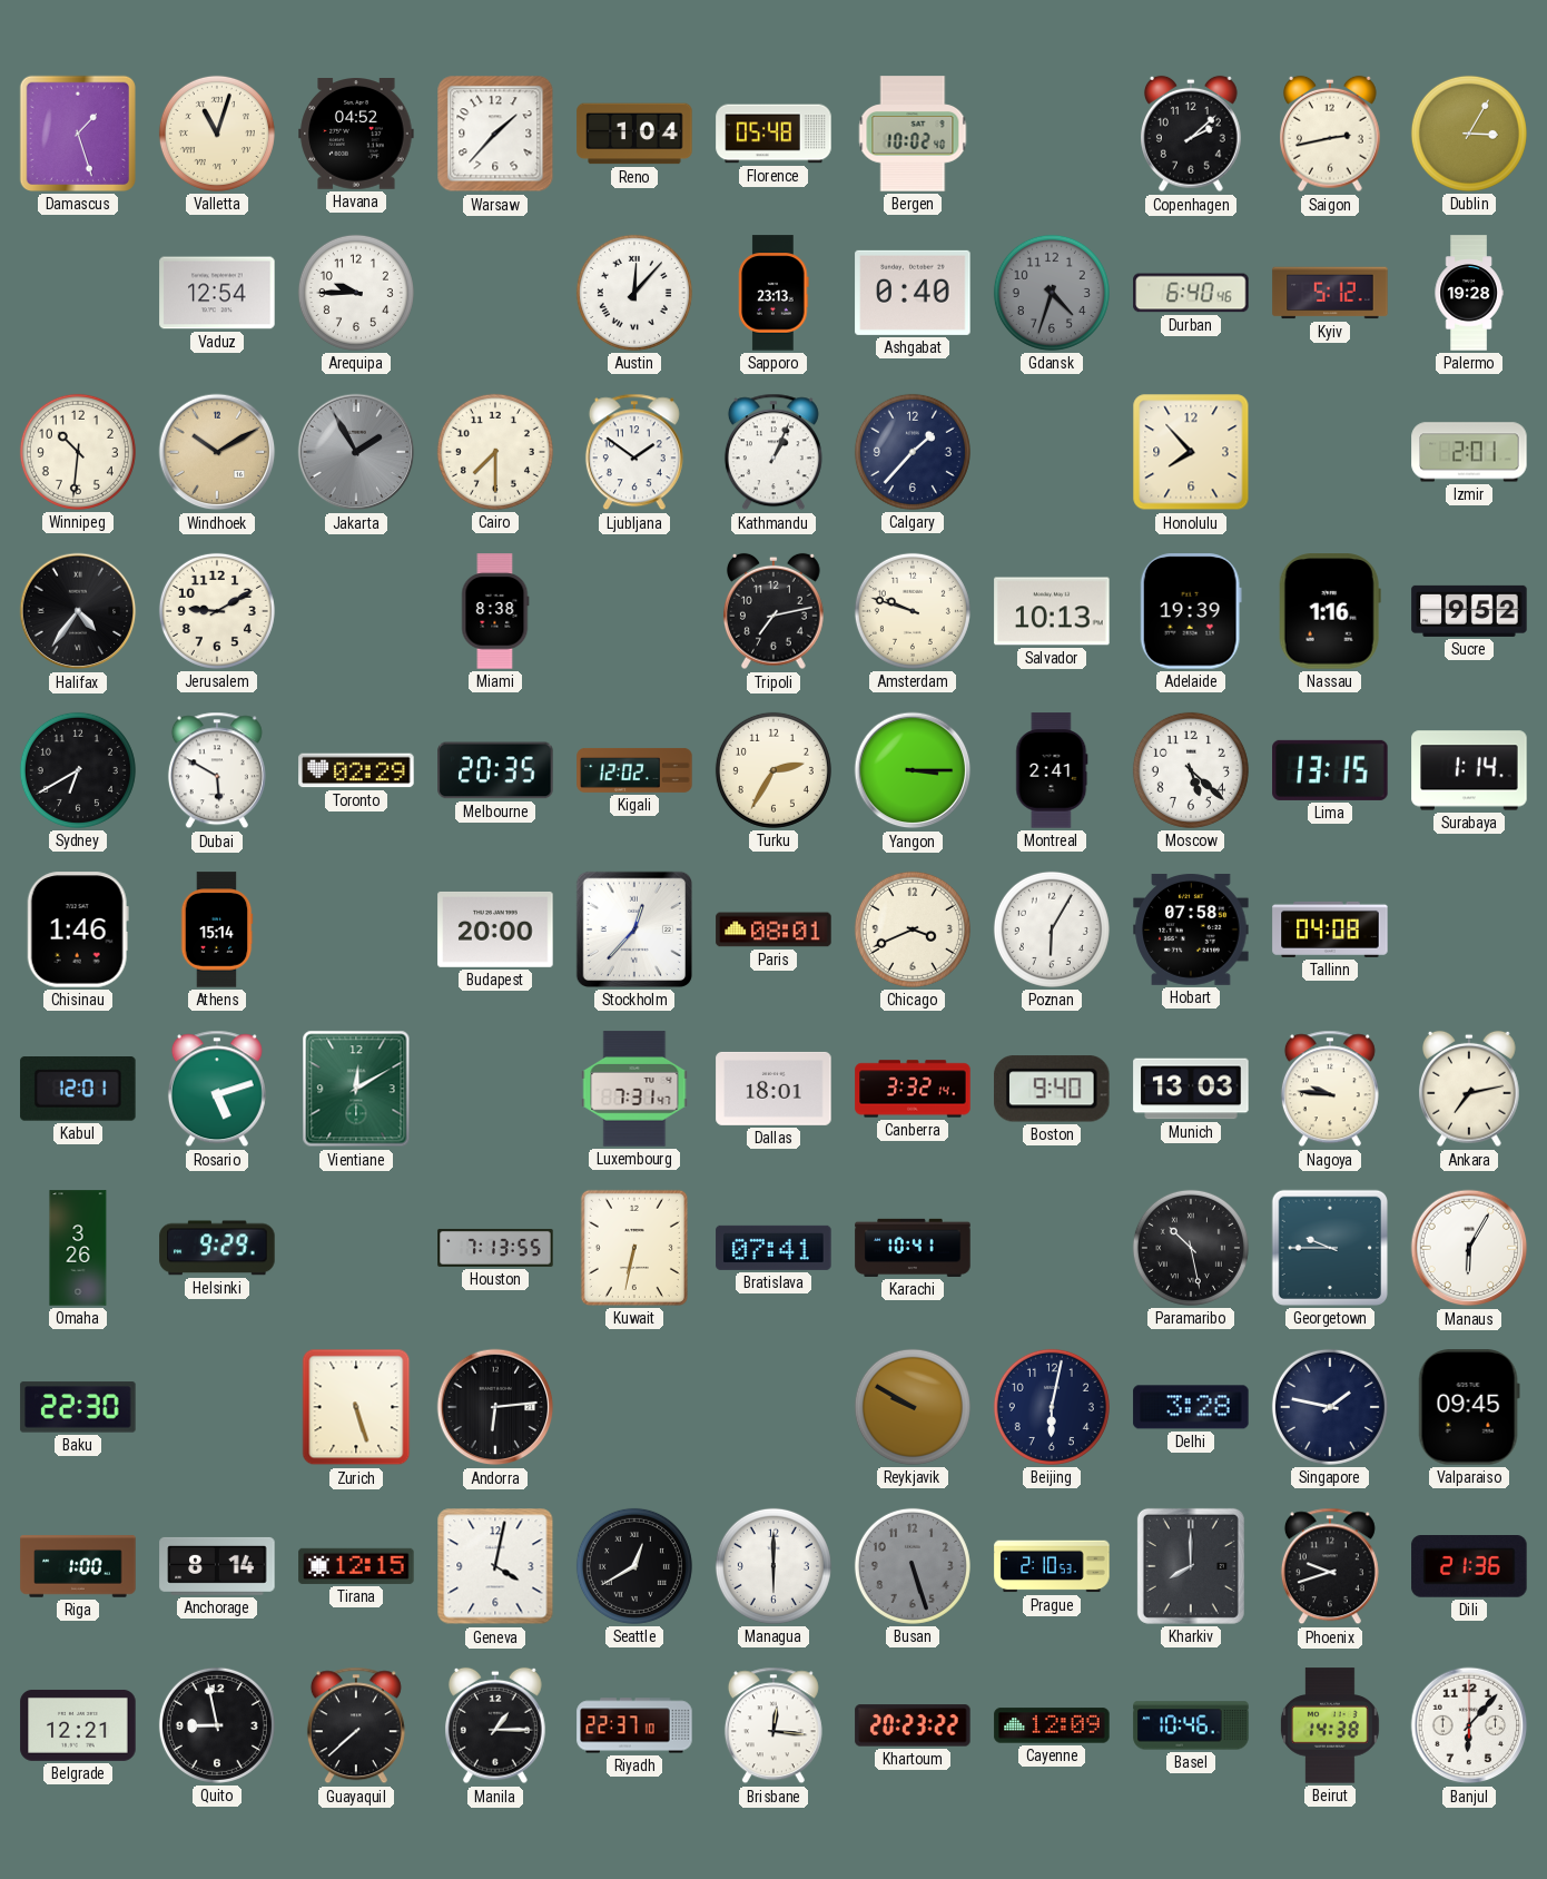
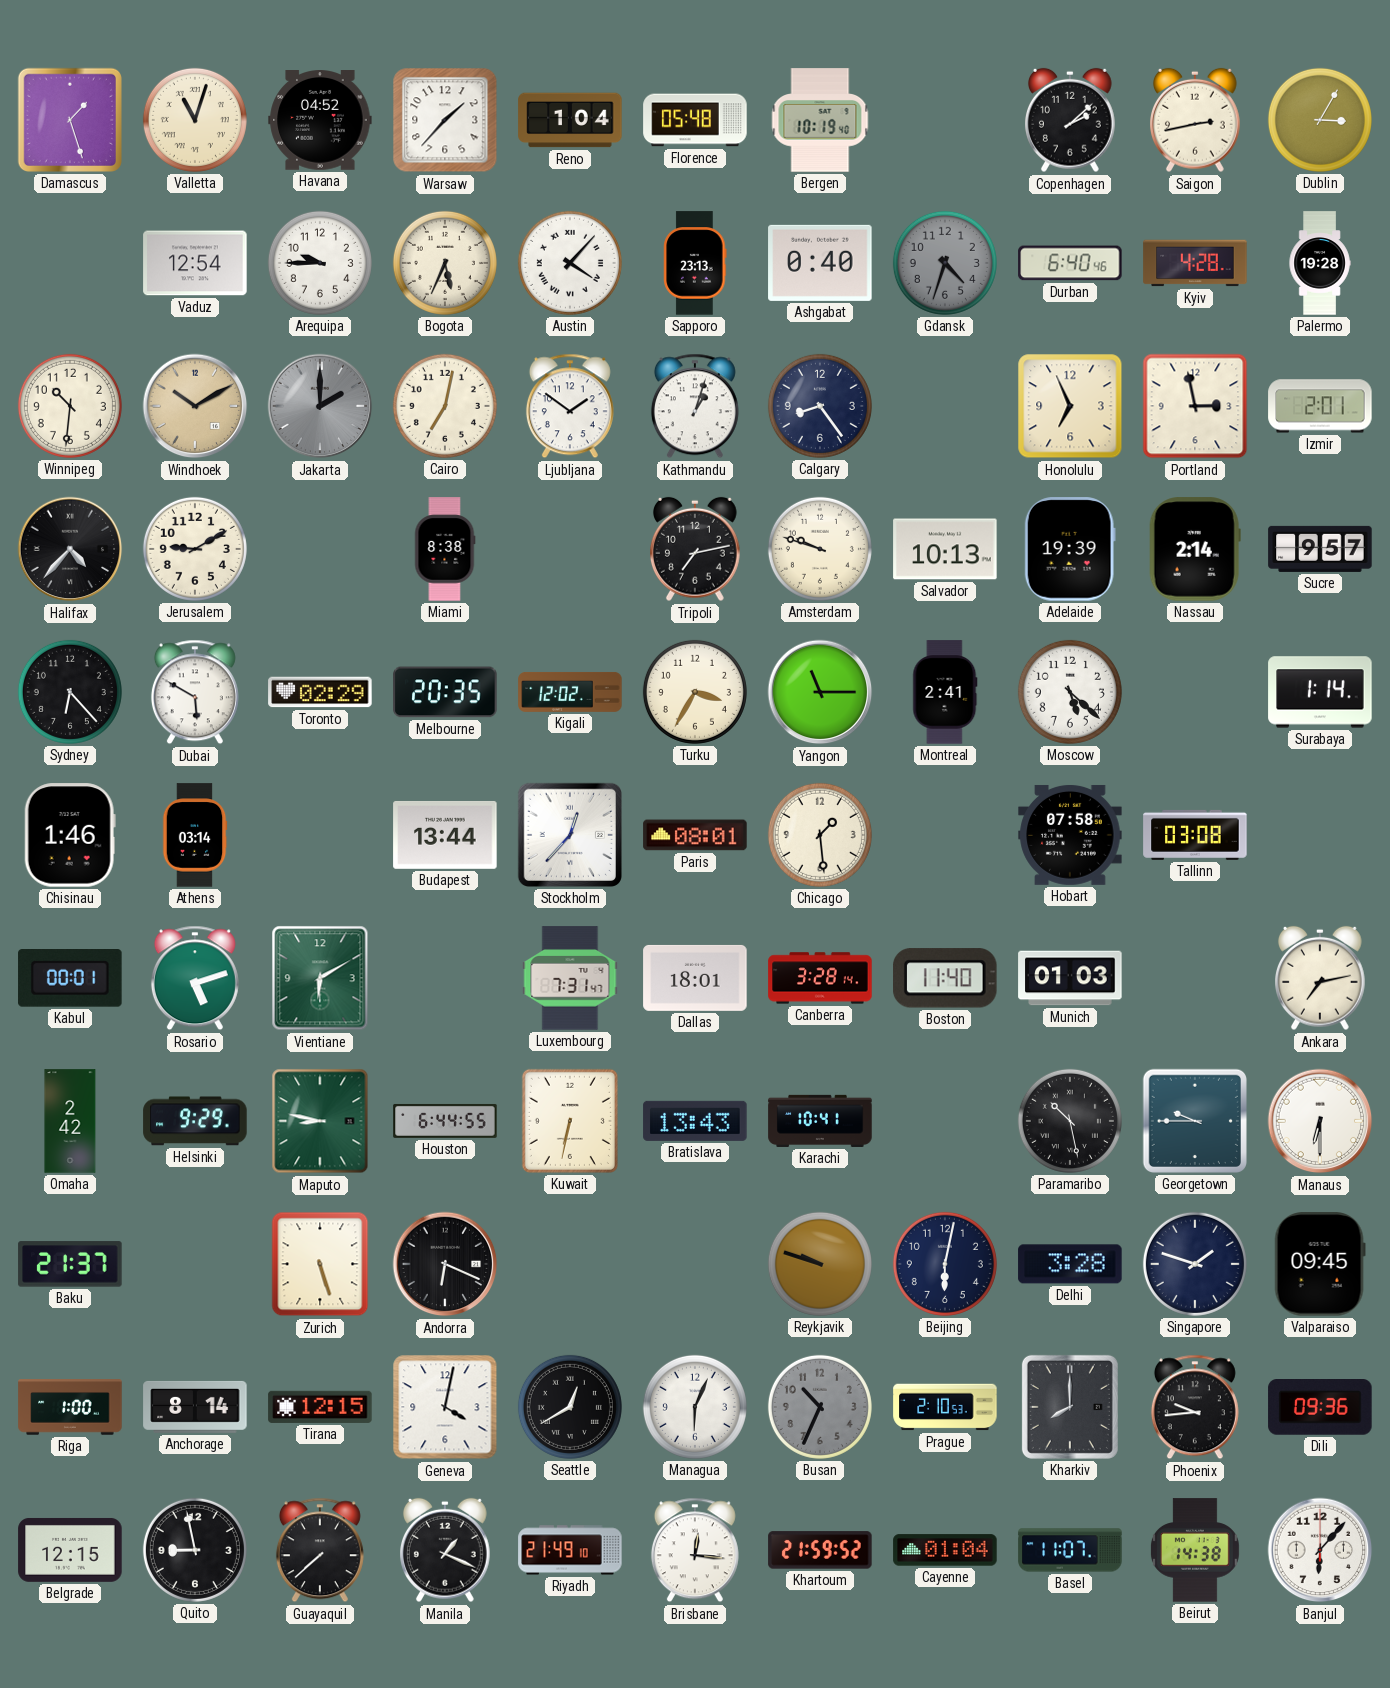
Bergen: 10:02 -> 10:19
Bogota: none -> 5:34
Austin: 12:07 -> 4:07
Kyiv: 5:12 -> 4:28
Jakarta: 1:55 -> 2:00
Cairo: 7:30 -> 7:02
Kathmandu: 1:04 -> 1:03
Calgary: 1:37 -> 8:24
Honolulu: 7:53 -> 6:56
Portland: none -> 2:58
Halifax: 4:36 -> 4:37
Nassau: 1:16 -> 2:14
Sucre: 9:52 -> 9:57
Sydney: 6:40 -> 6:23
Turku: 2:35 -> 3:35
Yangon: 3:15 -> 11:15
Lima: 13:15 -> none
Athens: 15:14 -> 03:14
Budapest: 20:00 -> 13:44
Chicago: 3:41 -> 1:29
Poznan: 6:05 -> none
Tallinn: 04:08 -> 03:08
Kabul: 12:01 -> 00:01
Vientiane: 12:10 -> 6:10
Canberra: 3:32 -> 3:28
Boston: 9:40 -> 11:40
Munich: 13:03 -> 01:03
Nagoya: 9:46 -> none
Omaha: 3:26 -> 2:42
Maputo: none -> 8:47
Houston: 7:13 -> 6:44
Bratislava: 07:41 -> 13:43
Manaus: 6:05 -> 6:30
Baku: 22:30 -> 21:37
Andorra: 6:14 -> 6:19
Reykjavik: 9:50 -> 9:48
Singapore: 1:47 -> 1:48
Managua: 6:00 -> 6:04
Busan: 5:27 -> 10:34
Phoenix: 9:42 -> 9:44
Dili: 21:36 -> 09:36
Belgrade: 12:21 -> 12:15
Manila: 1:15 -> 1:19
Riyadh: 22:37 -> 21:49
Khartoum: 20:23 -> 21:59
Cayenne: 12:09 -> 01:04
Basel: 10:46 -> 11:07
